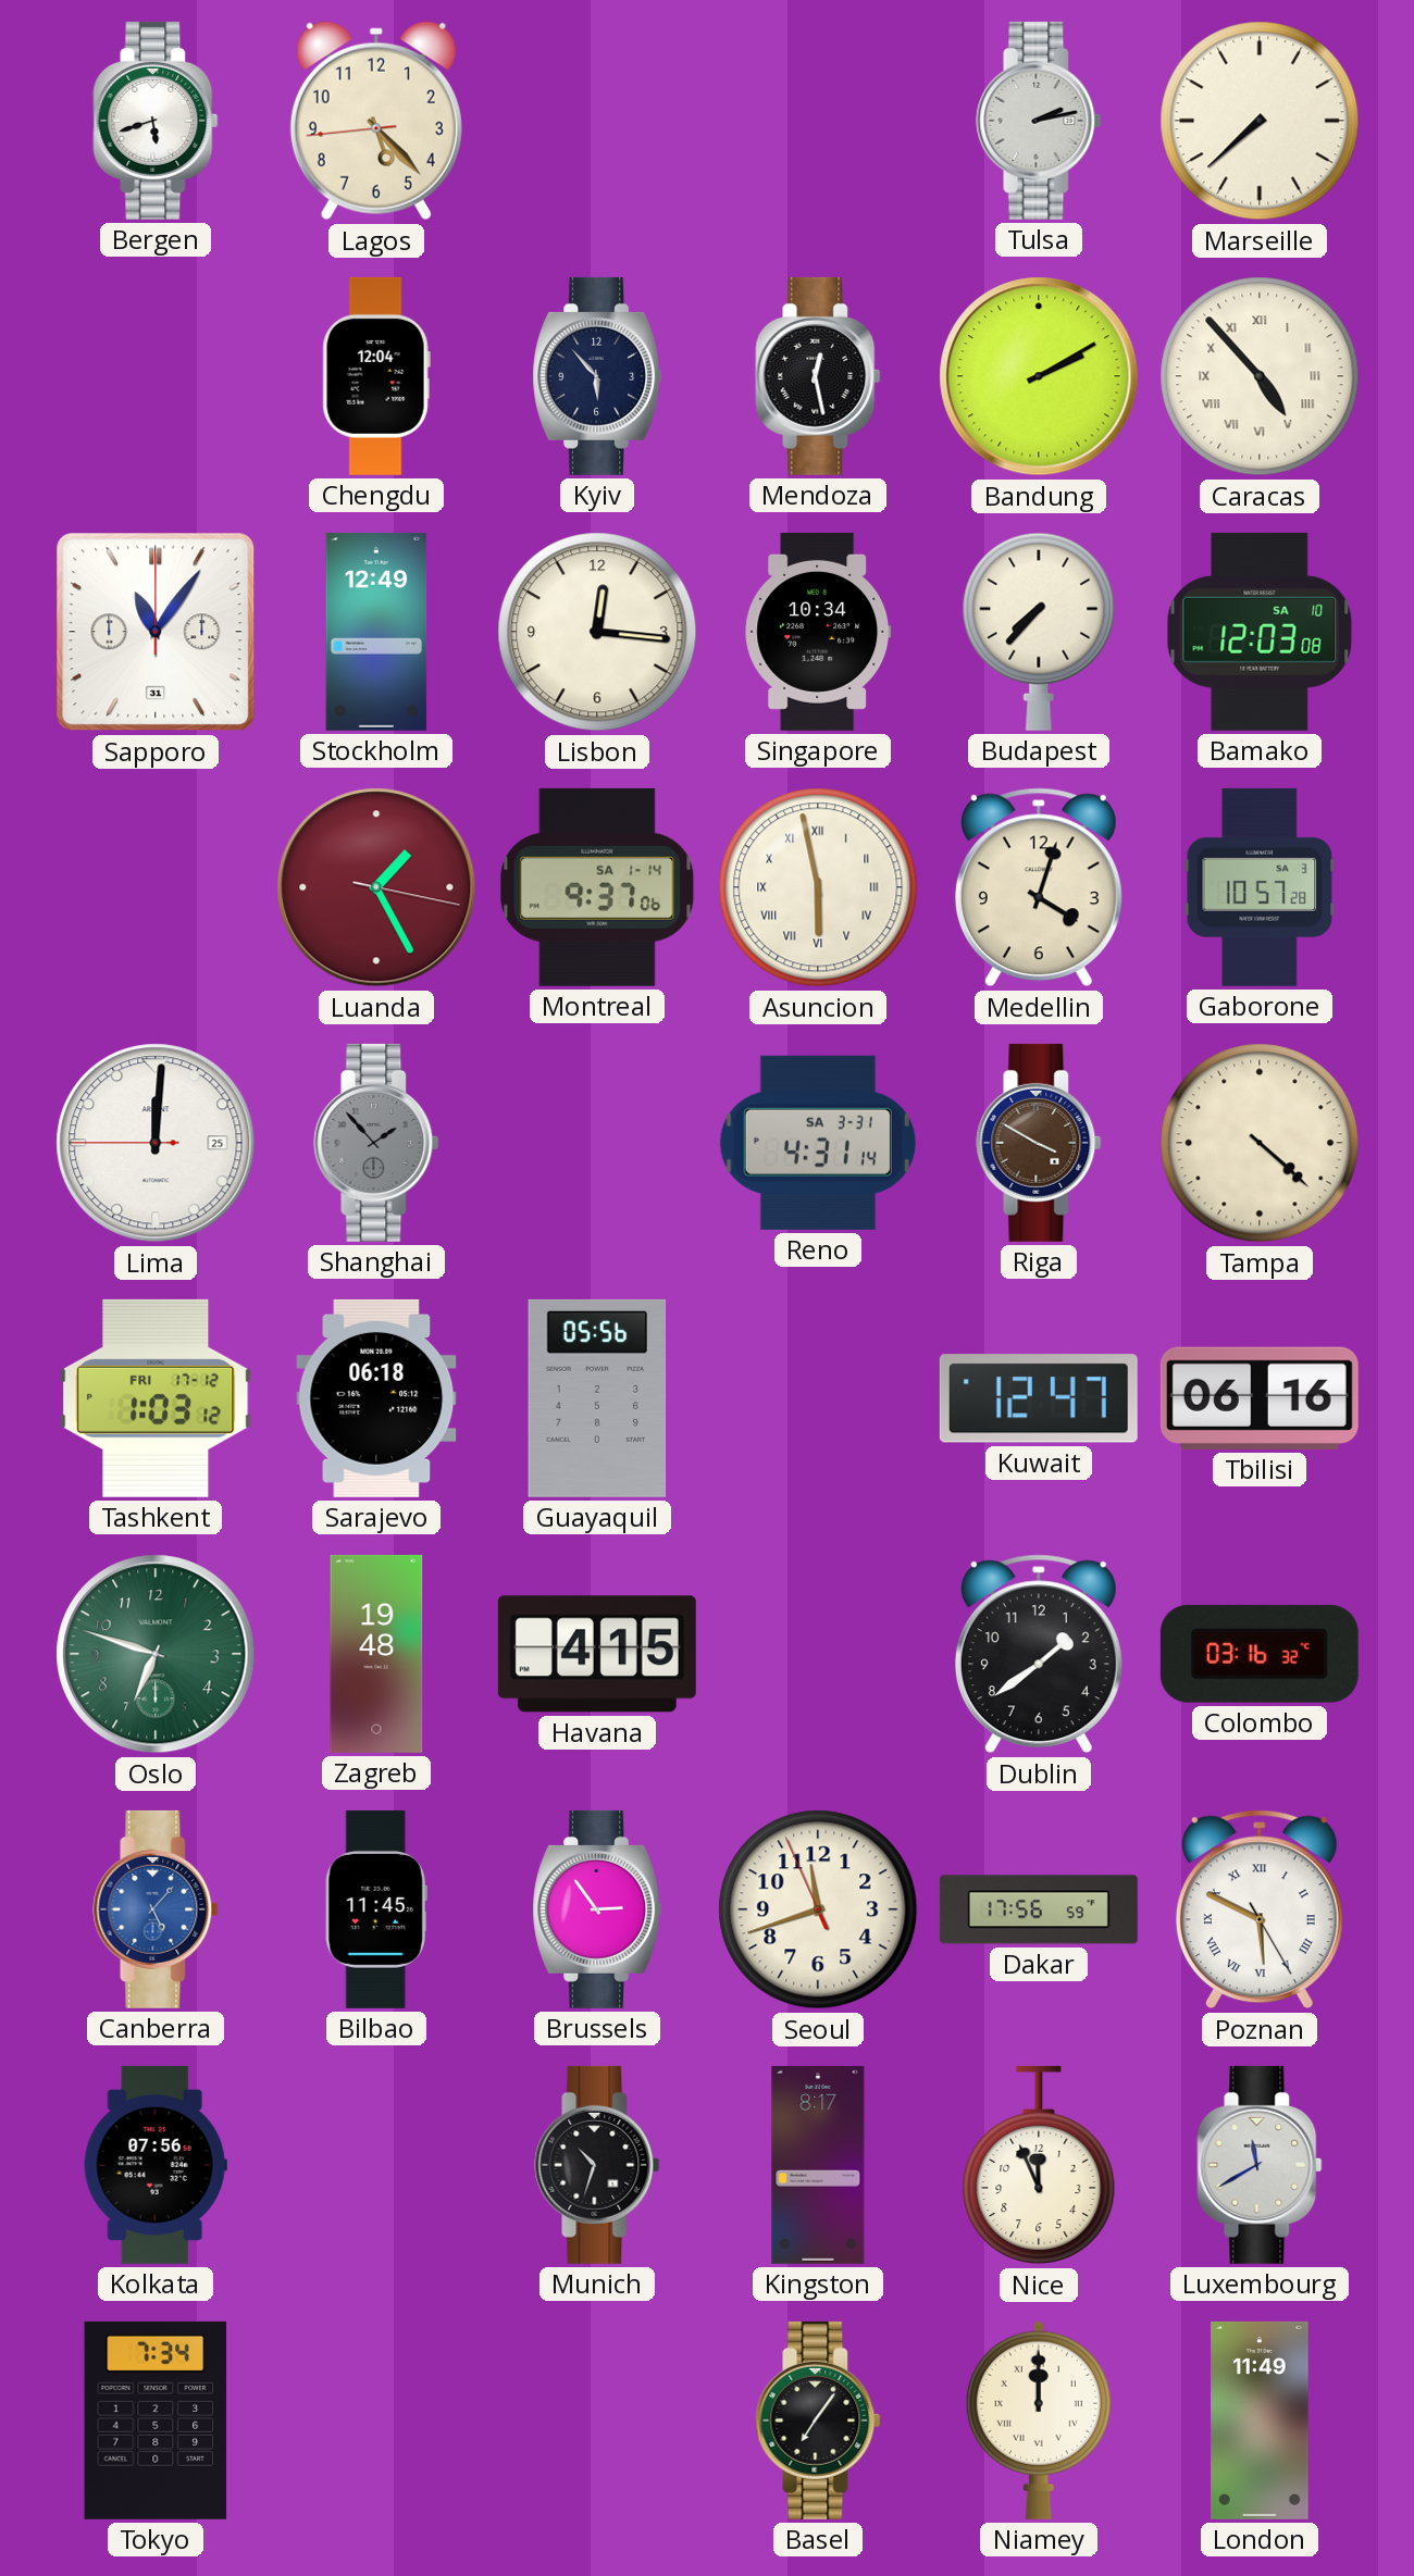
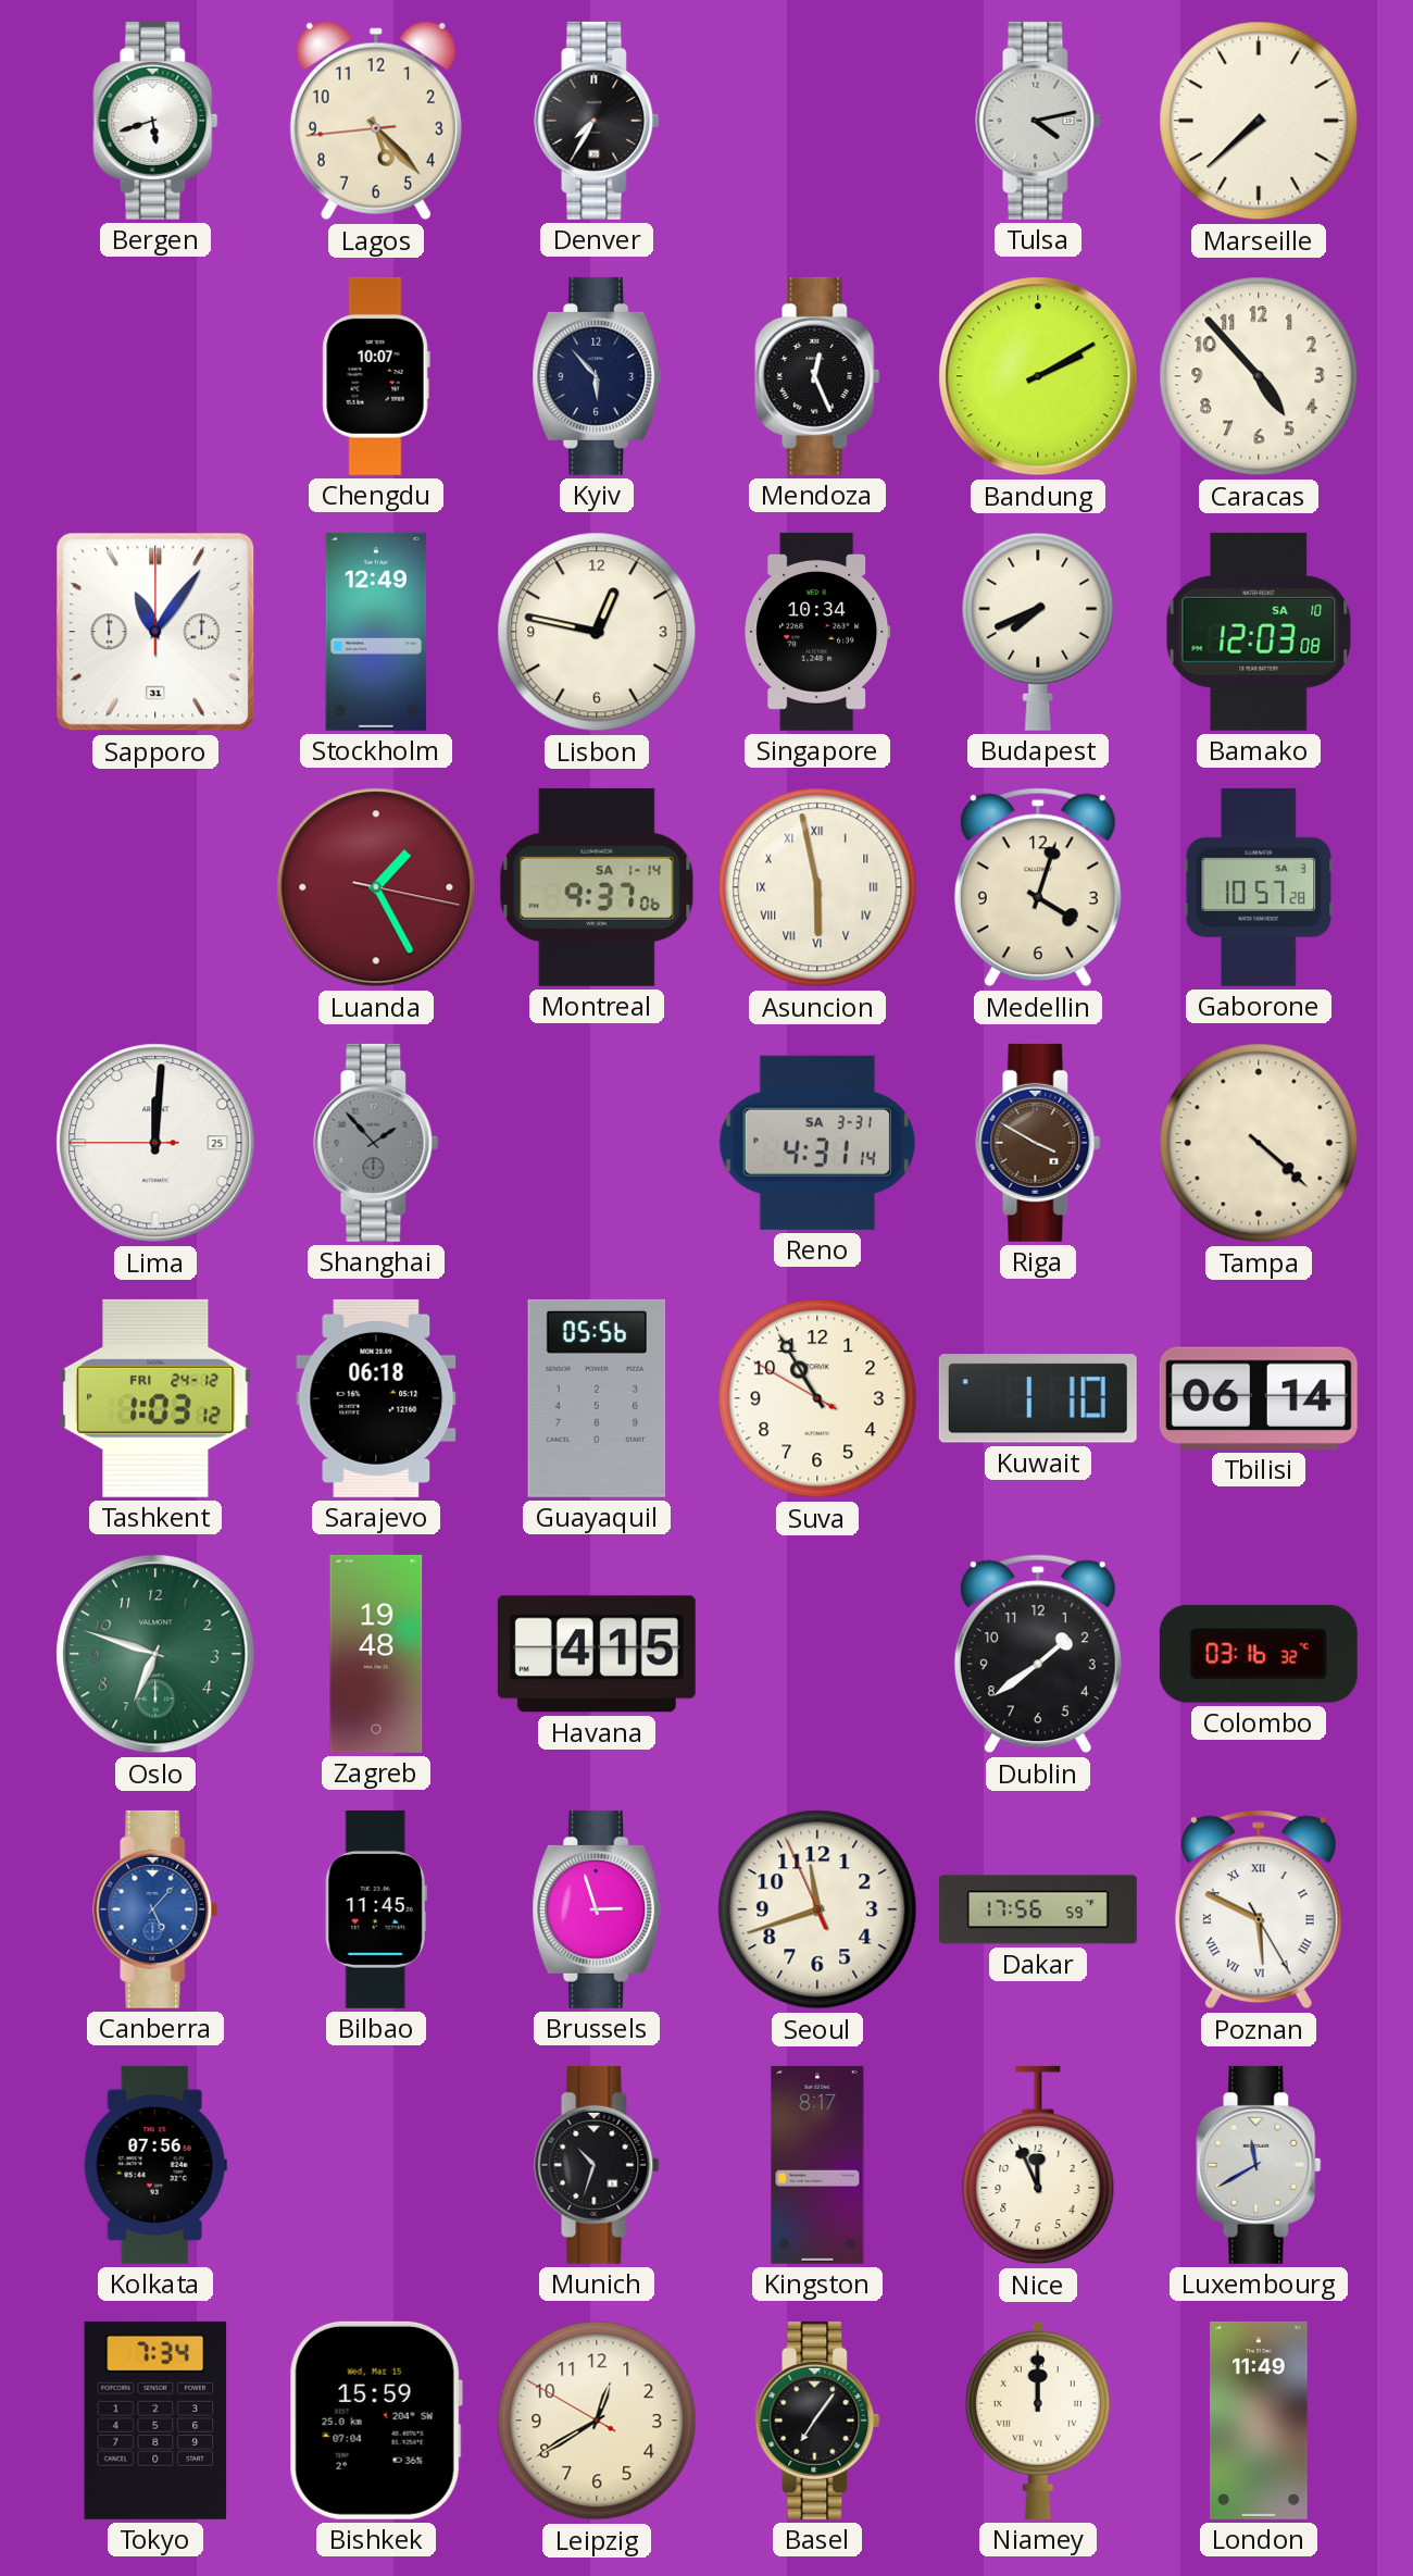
Denver: none -> 7:35
Tulsa: 2:13 -> 4:13
Chengdu: 12:04 -> 10:07
Mendoza: 12:28 -> 12:26
Caracas numerals: Roman -> Arabic
Lisbon: 12:16 -> 12:47
Budapest: 7:37 -> 7:41
Tashkent date: FRI 17-12 -> FRI 24-12
Suva: none -> 10:54
Kuwait: 12:47 -> 1:10
Tbilisi: 06:16 -> 06:14
Brussels: 2:54 -> 2:57
Bishkek: none -> 15:59
Leipzig: none -> 12:39
